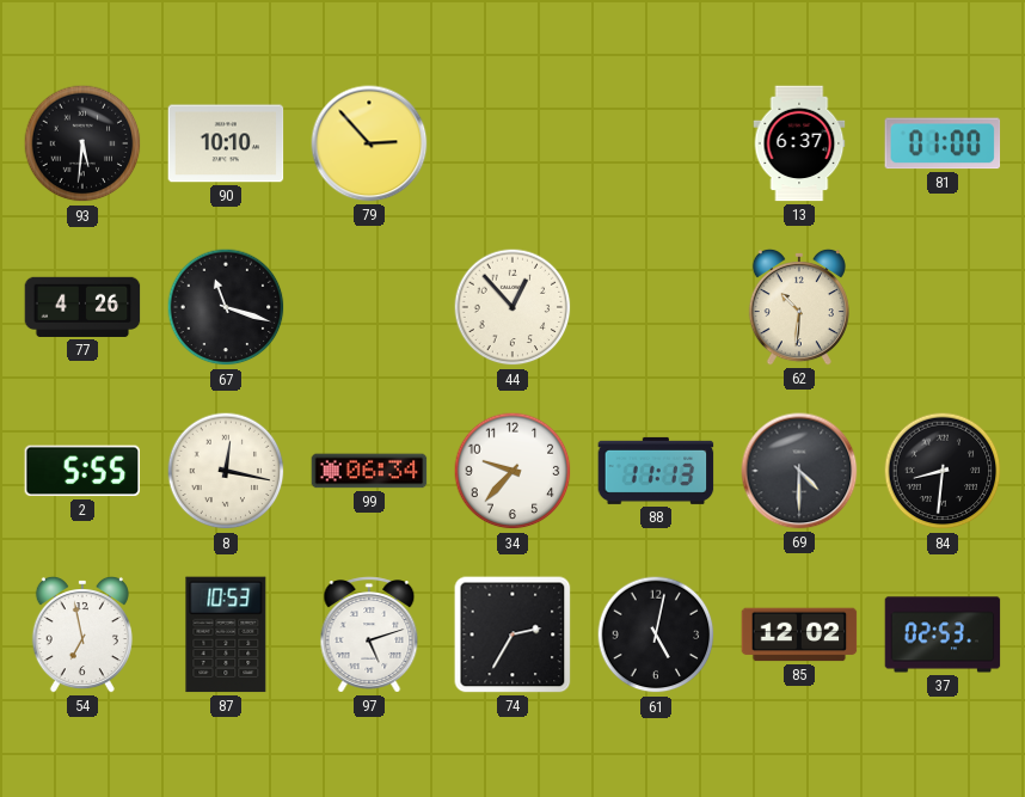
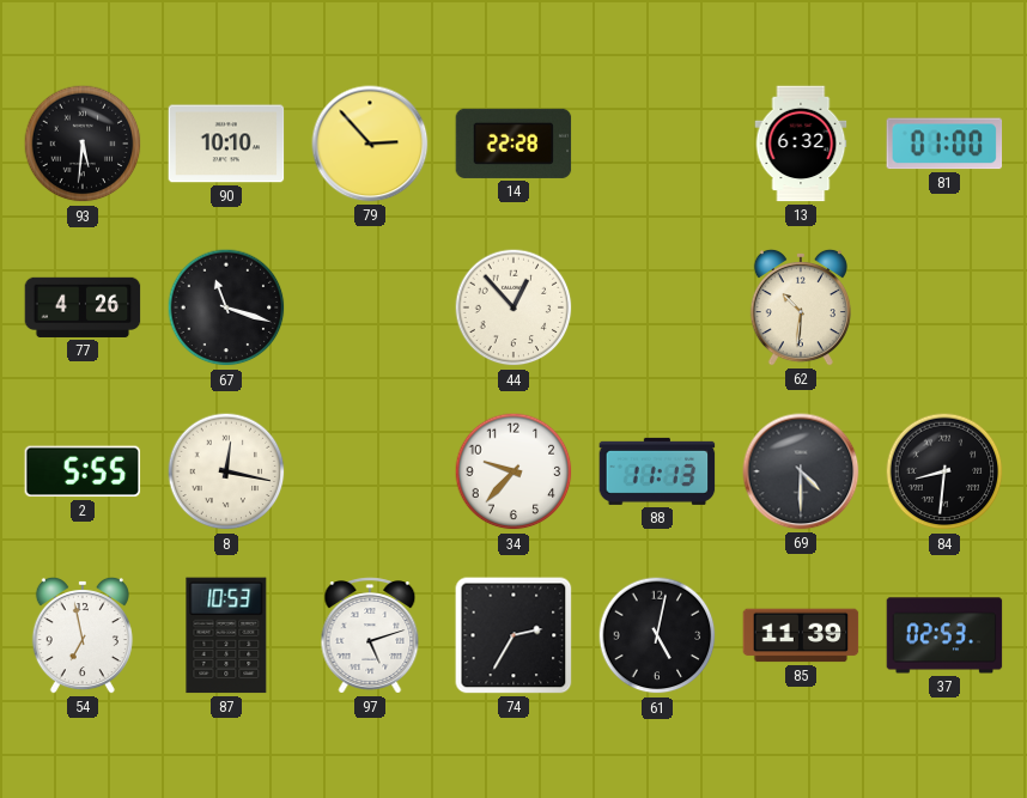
14: none -> 22:28
13: 6:37 -> 6:32
99: 06:34 -> none
85: 12:02 -> 11:39
